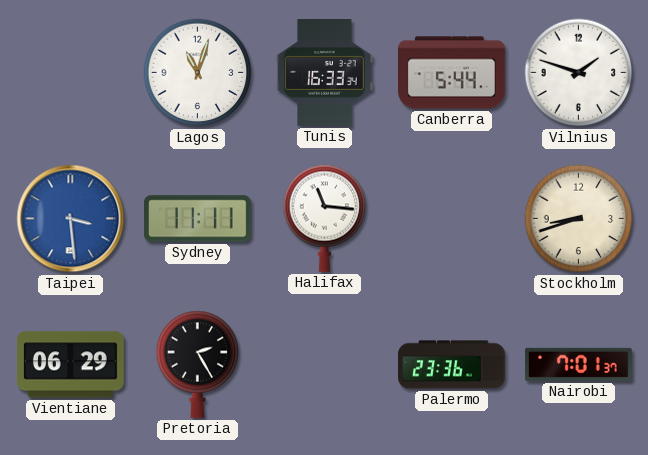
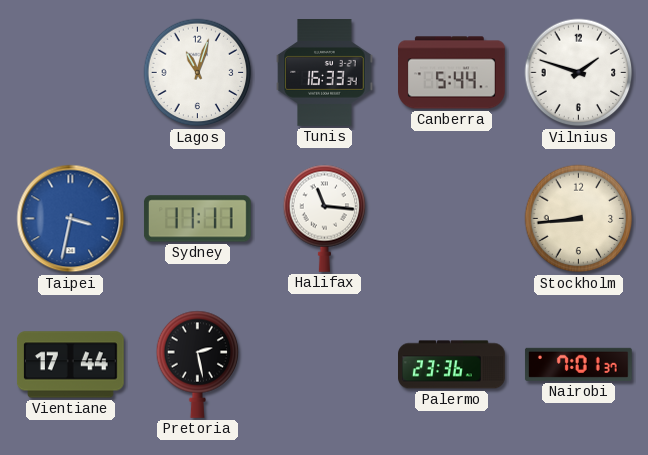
Taipei: 3:29 -> 3:32
Stockholm: 8:42 -> 8:44
Vientiane: 06:29 -> 17:44
Pretoria: 2:25 -> 2:28
